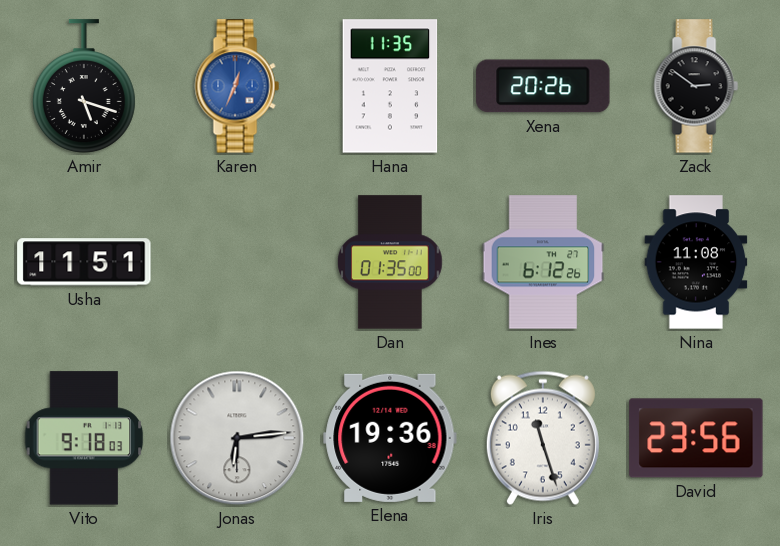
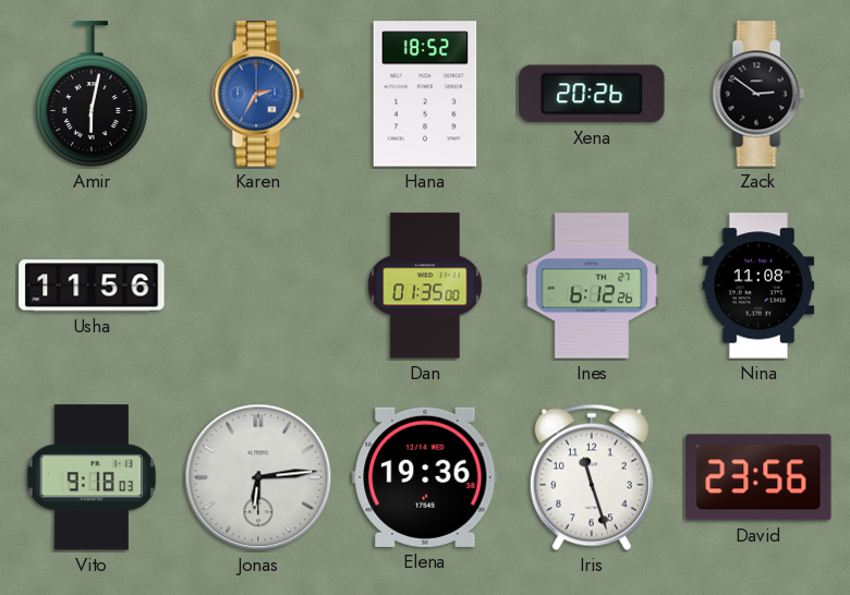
Amir: 5:18 -> 6:02
Karen: 12:34 -> 2:35
Hana: 11:35 -> 18:52
Usha: 11:51 -> 11:56
